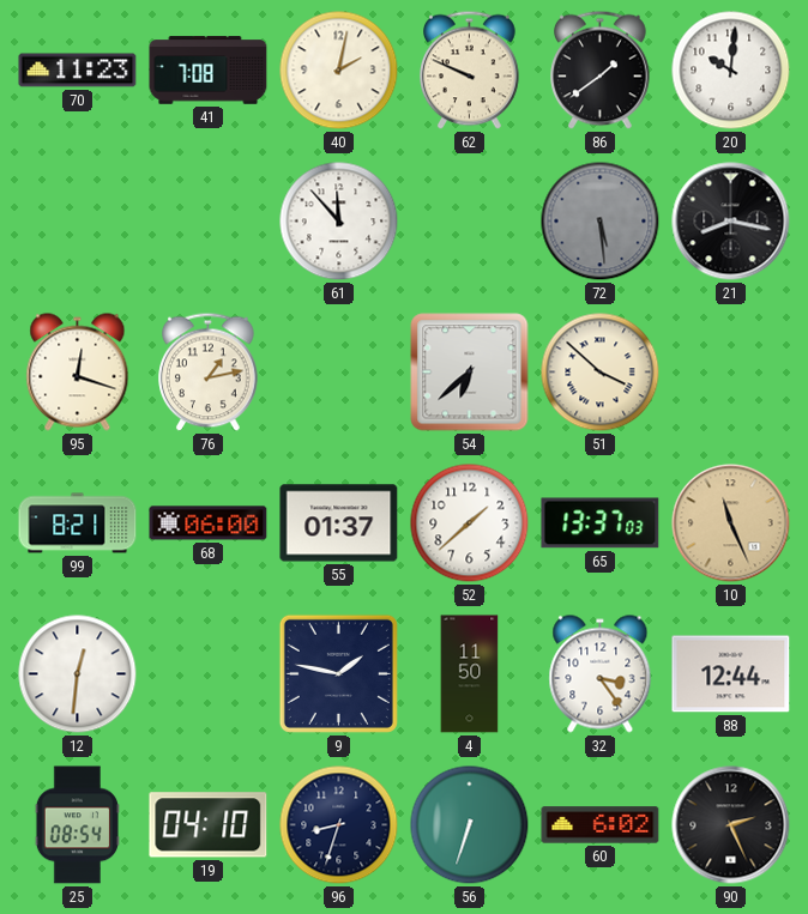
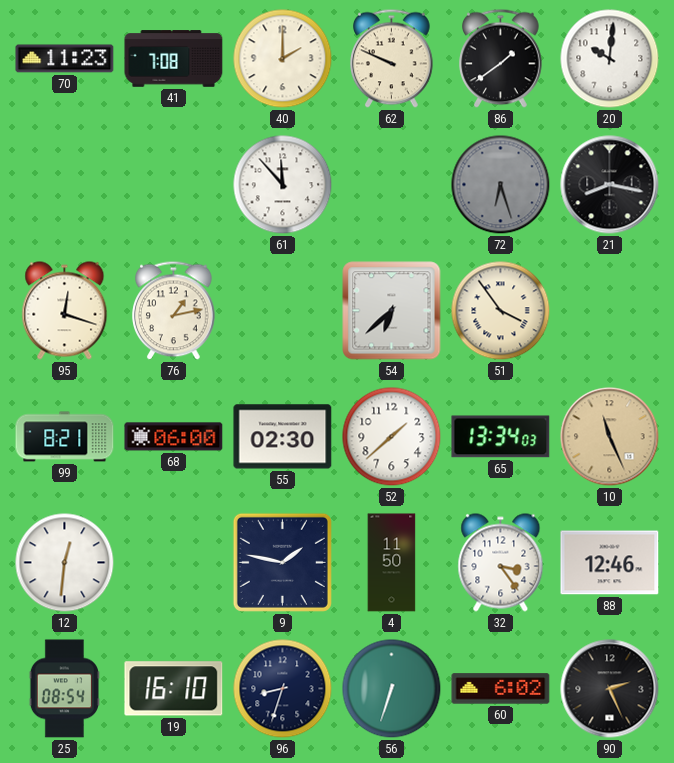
40: 2:02 -> 2:00
72: 5:29 -> 6:27
51: 3:52 -> 3:54
55: 01:37 -> 02:30
65: 13:37 -> 13:34
88: 12:44 -> 12:46
19: 04:10 -> 16:10
